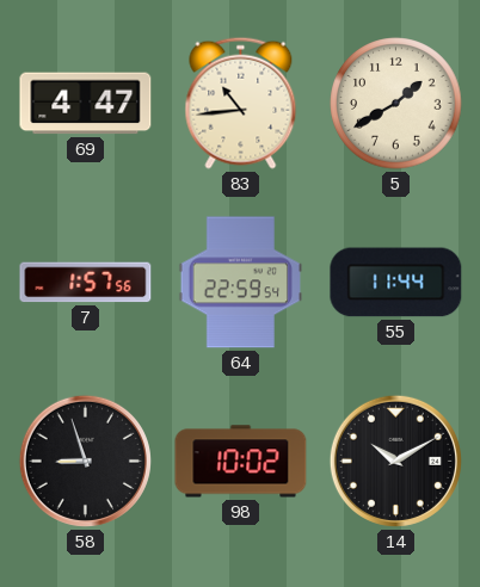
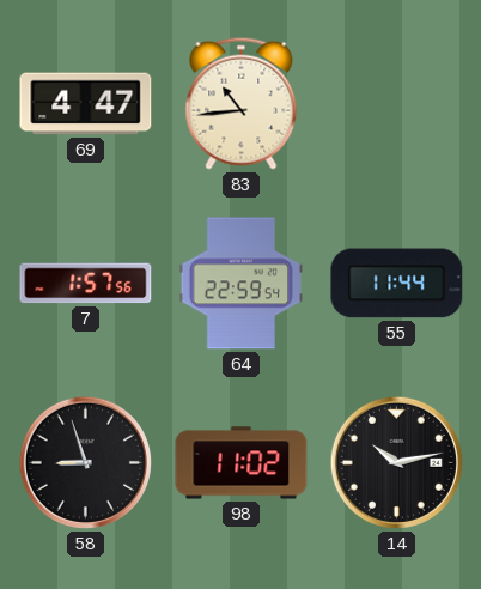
5: 1:40 -> none
98: 10:02 -> 11:02
14: 10:10 -> 10:13
